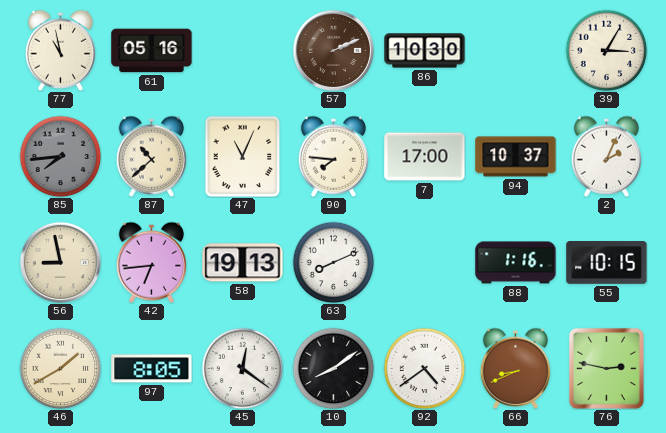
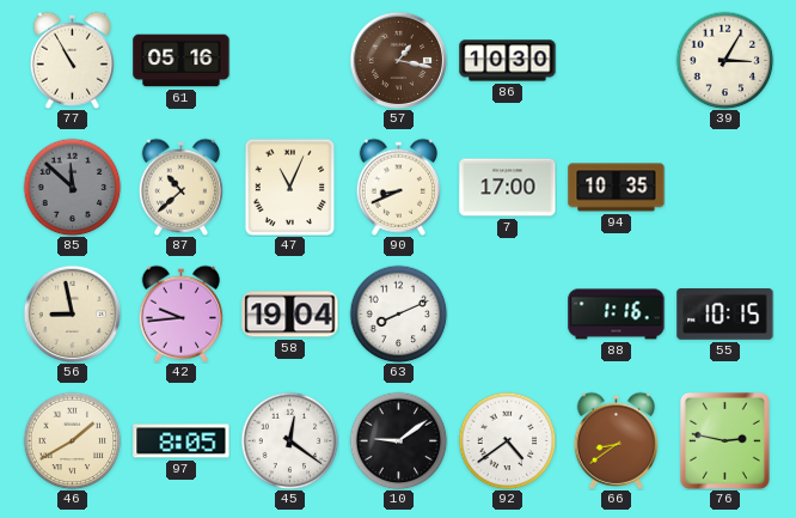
77: 10:58 -> 10:55
57: 2:11 -> 1:17
85: 7:44 -> 11:52
90: 7:46 -> 8:41
94: 10:37 -> 10:35
2: 2:04 -> none
42: 6:44 -> 9:44
58: 19:13 -> 19:04
10: 8:09 -> 9:09
66: 8:41 -> 8:39
